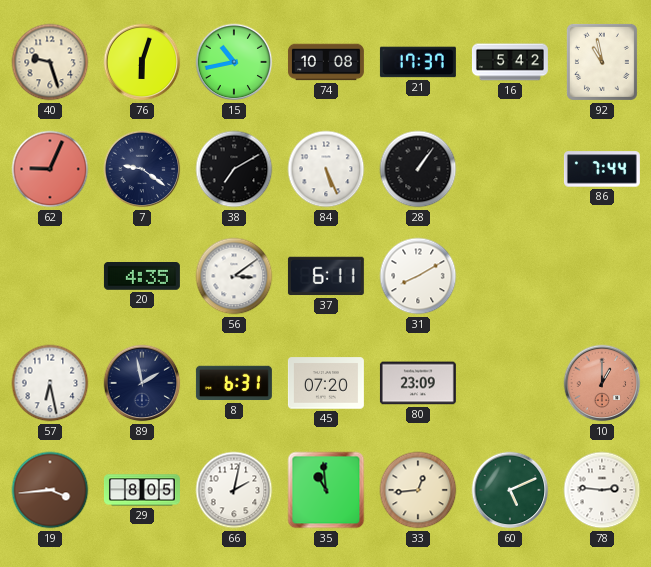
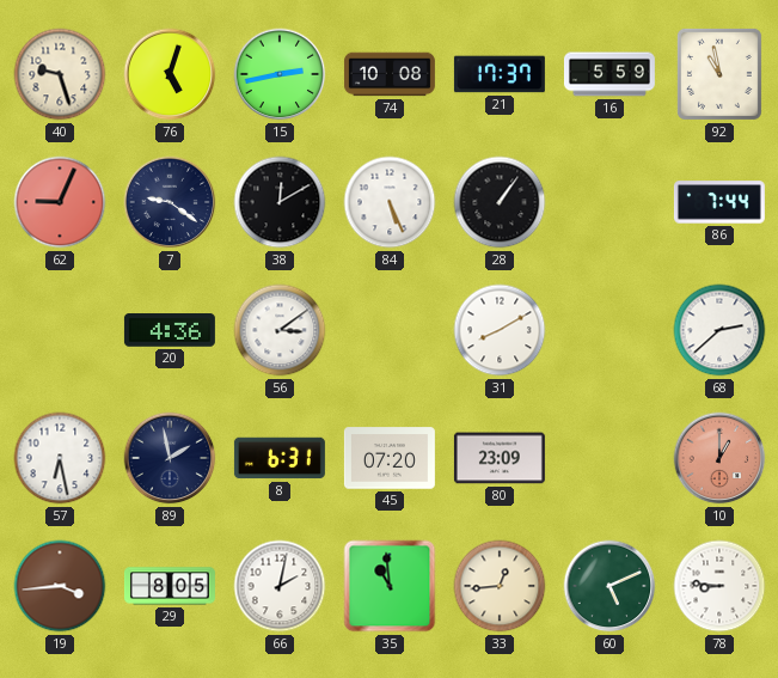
76: 6:03 -> 5:03
15: 10:43 -> 2:43
16: 5:42 -> 5:59
38: 7:10 -> 12:10
20: 4:35 -> 4:36
37: 6:11 -> none
68: none -> 2:38
78: 2:46 -> 8:46
